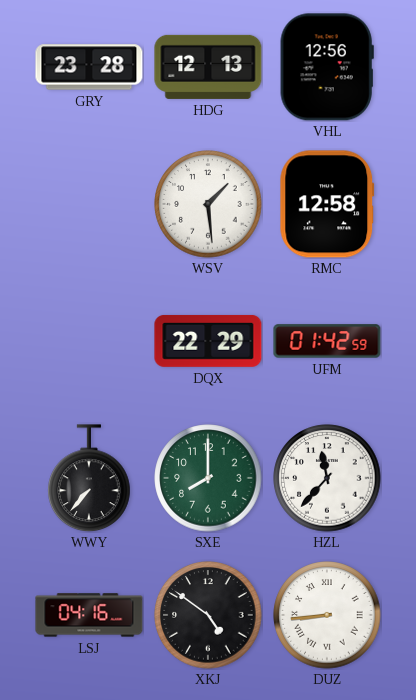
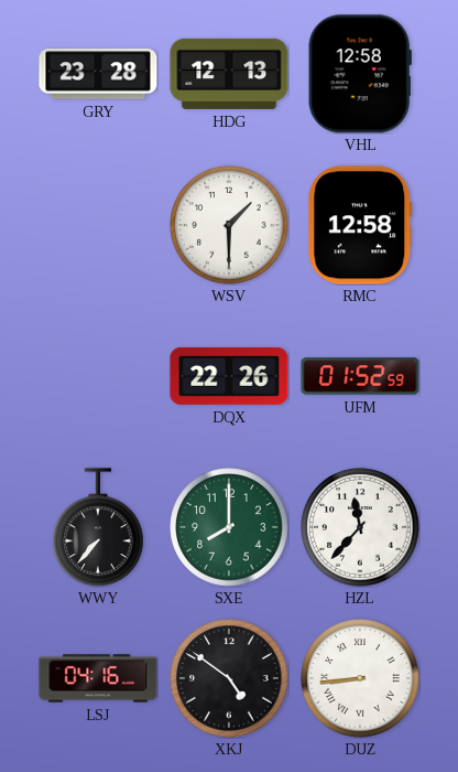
VHL: 12:56 -> 12:58
WSV: 1:29 -> 1:30
DQX: 22:29 -> 22:26
UFM: 01:42 -> 01:52
